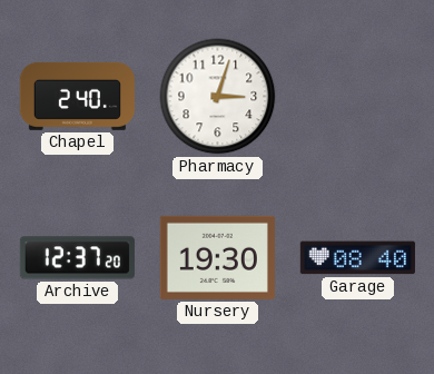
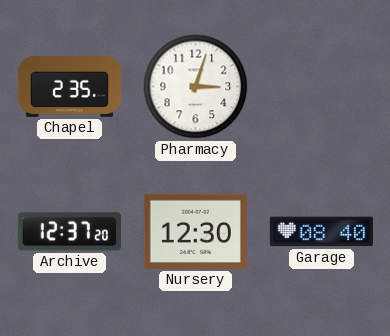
Chapel: 2:40 -> 2:35
Nursery: 19:30 -> 12:30
